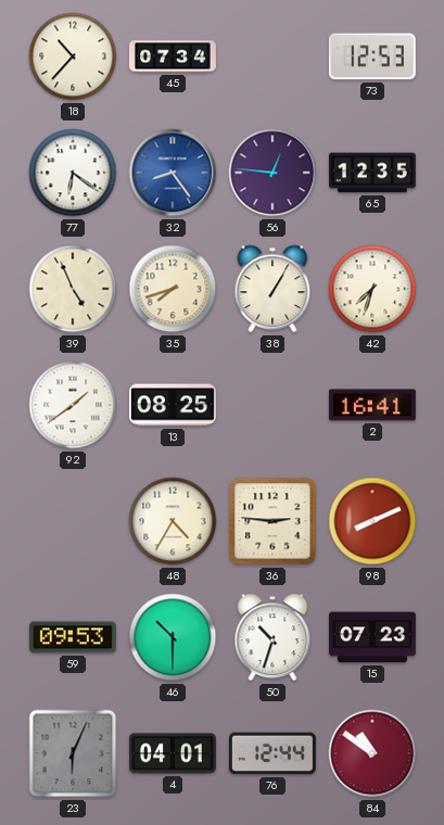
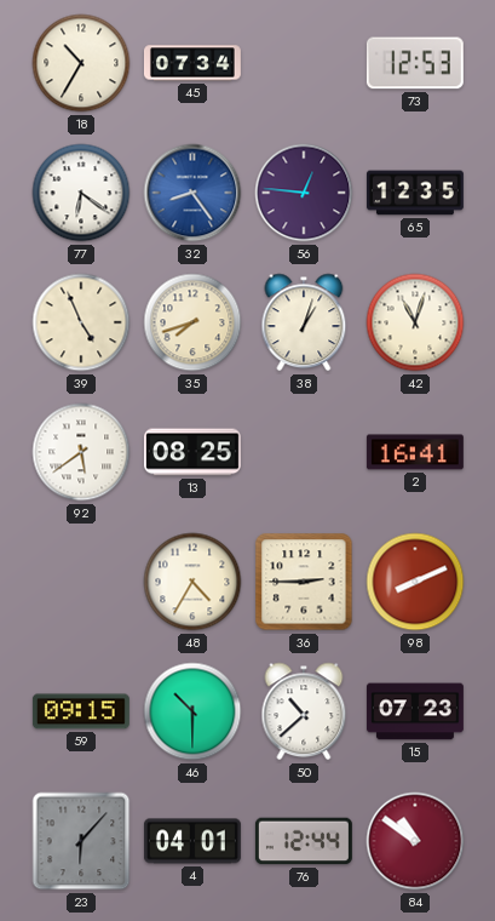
18: 10:37 -> 10:35
38: 1:05 -> 1:03
42: 7:33 -> 11:03
92: 1:39 -> 5:39
36: 2:46 -> 2:45
59: 09:53 -> 09:15
50: 10:33 -> 10:38
23: 6:04 -> 6:07
